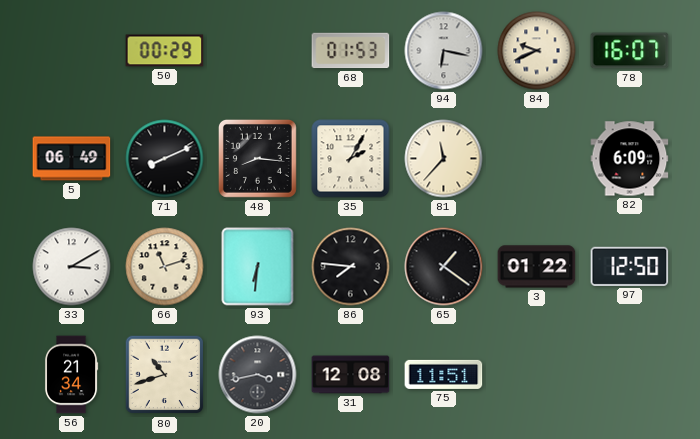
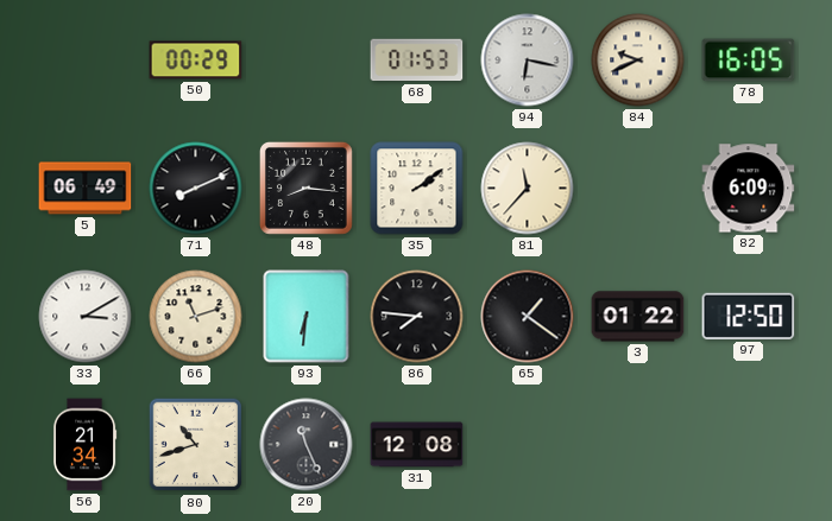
78: 16:07 -> 16:05
35: 2:05 -> 2:09
20: 3:43 -> 11:26
75: 11:51 -> none
